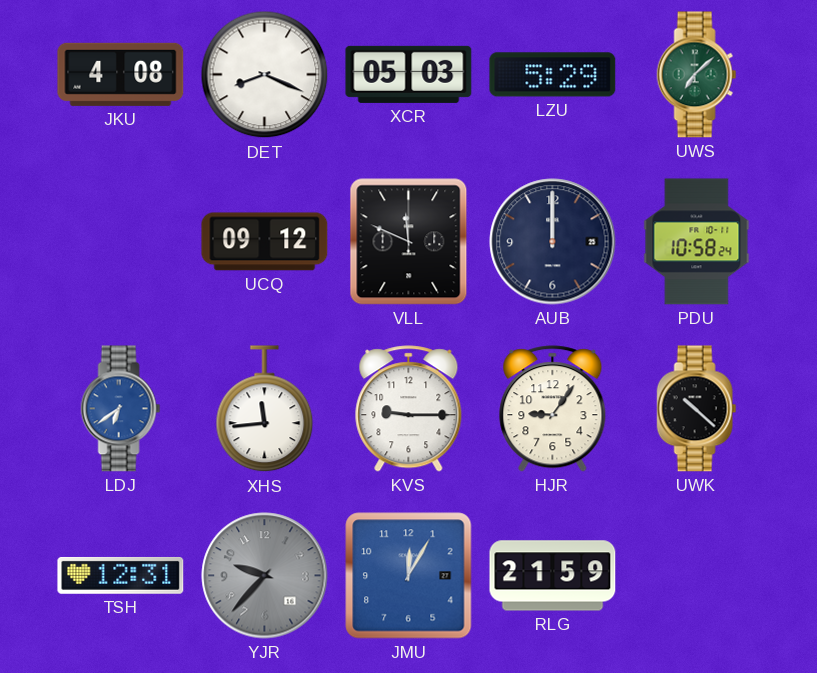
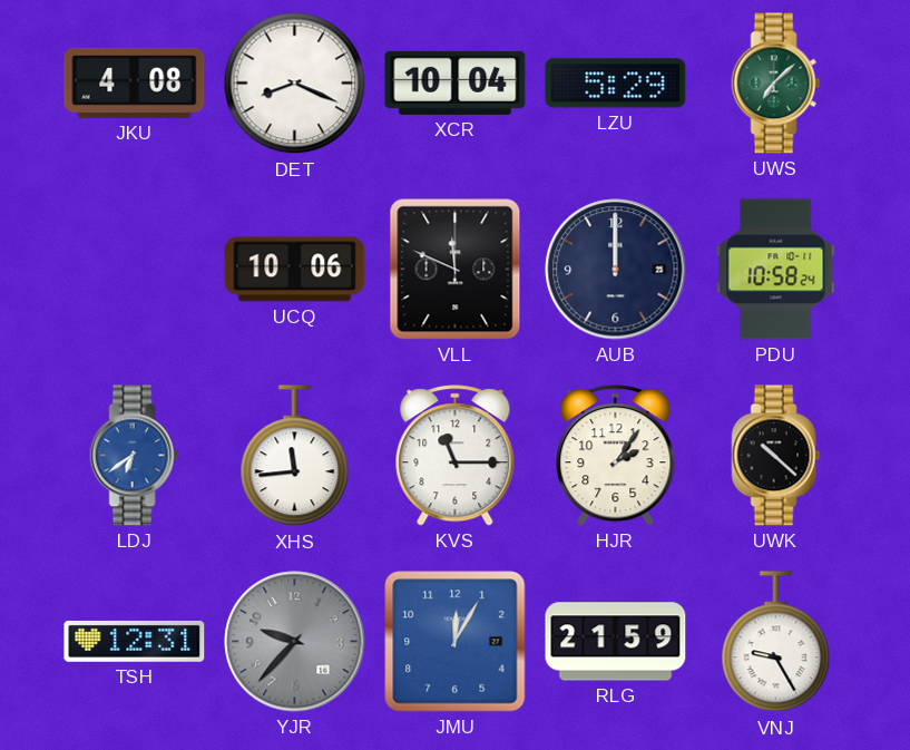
XCR: 05:03 -> 10:04
UCQ: 09:12 -> 10:06
KVS: 9:15 -> 11:15
HJR: 9:06 -> 2:06
VNJ: none -> 9:25
